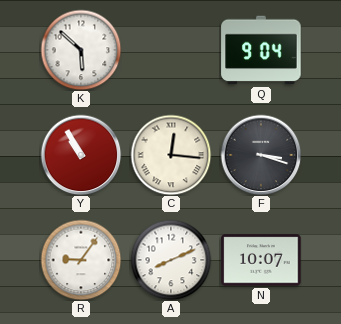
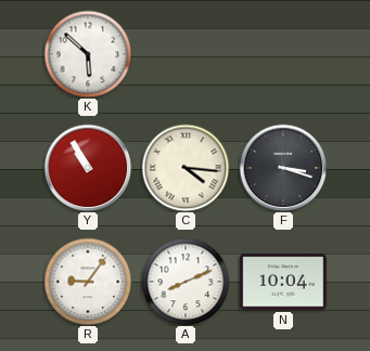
Q: 9:04 -> none
C: 12:16 -> 4:16
N: 10:07 -> 10:04
